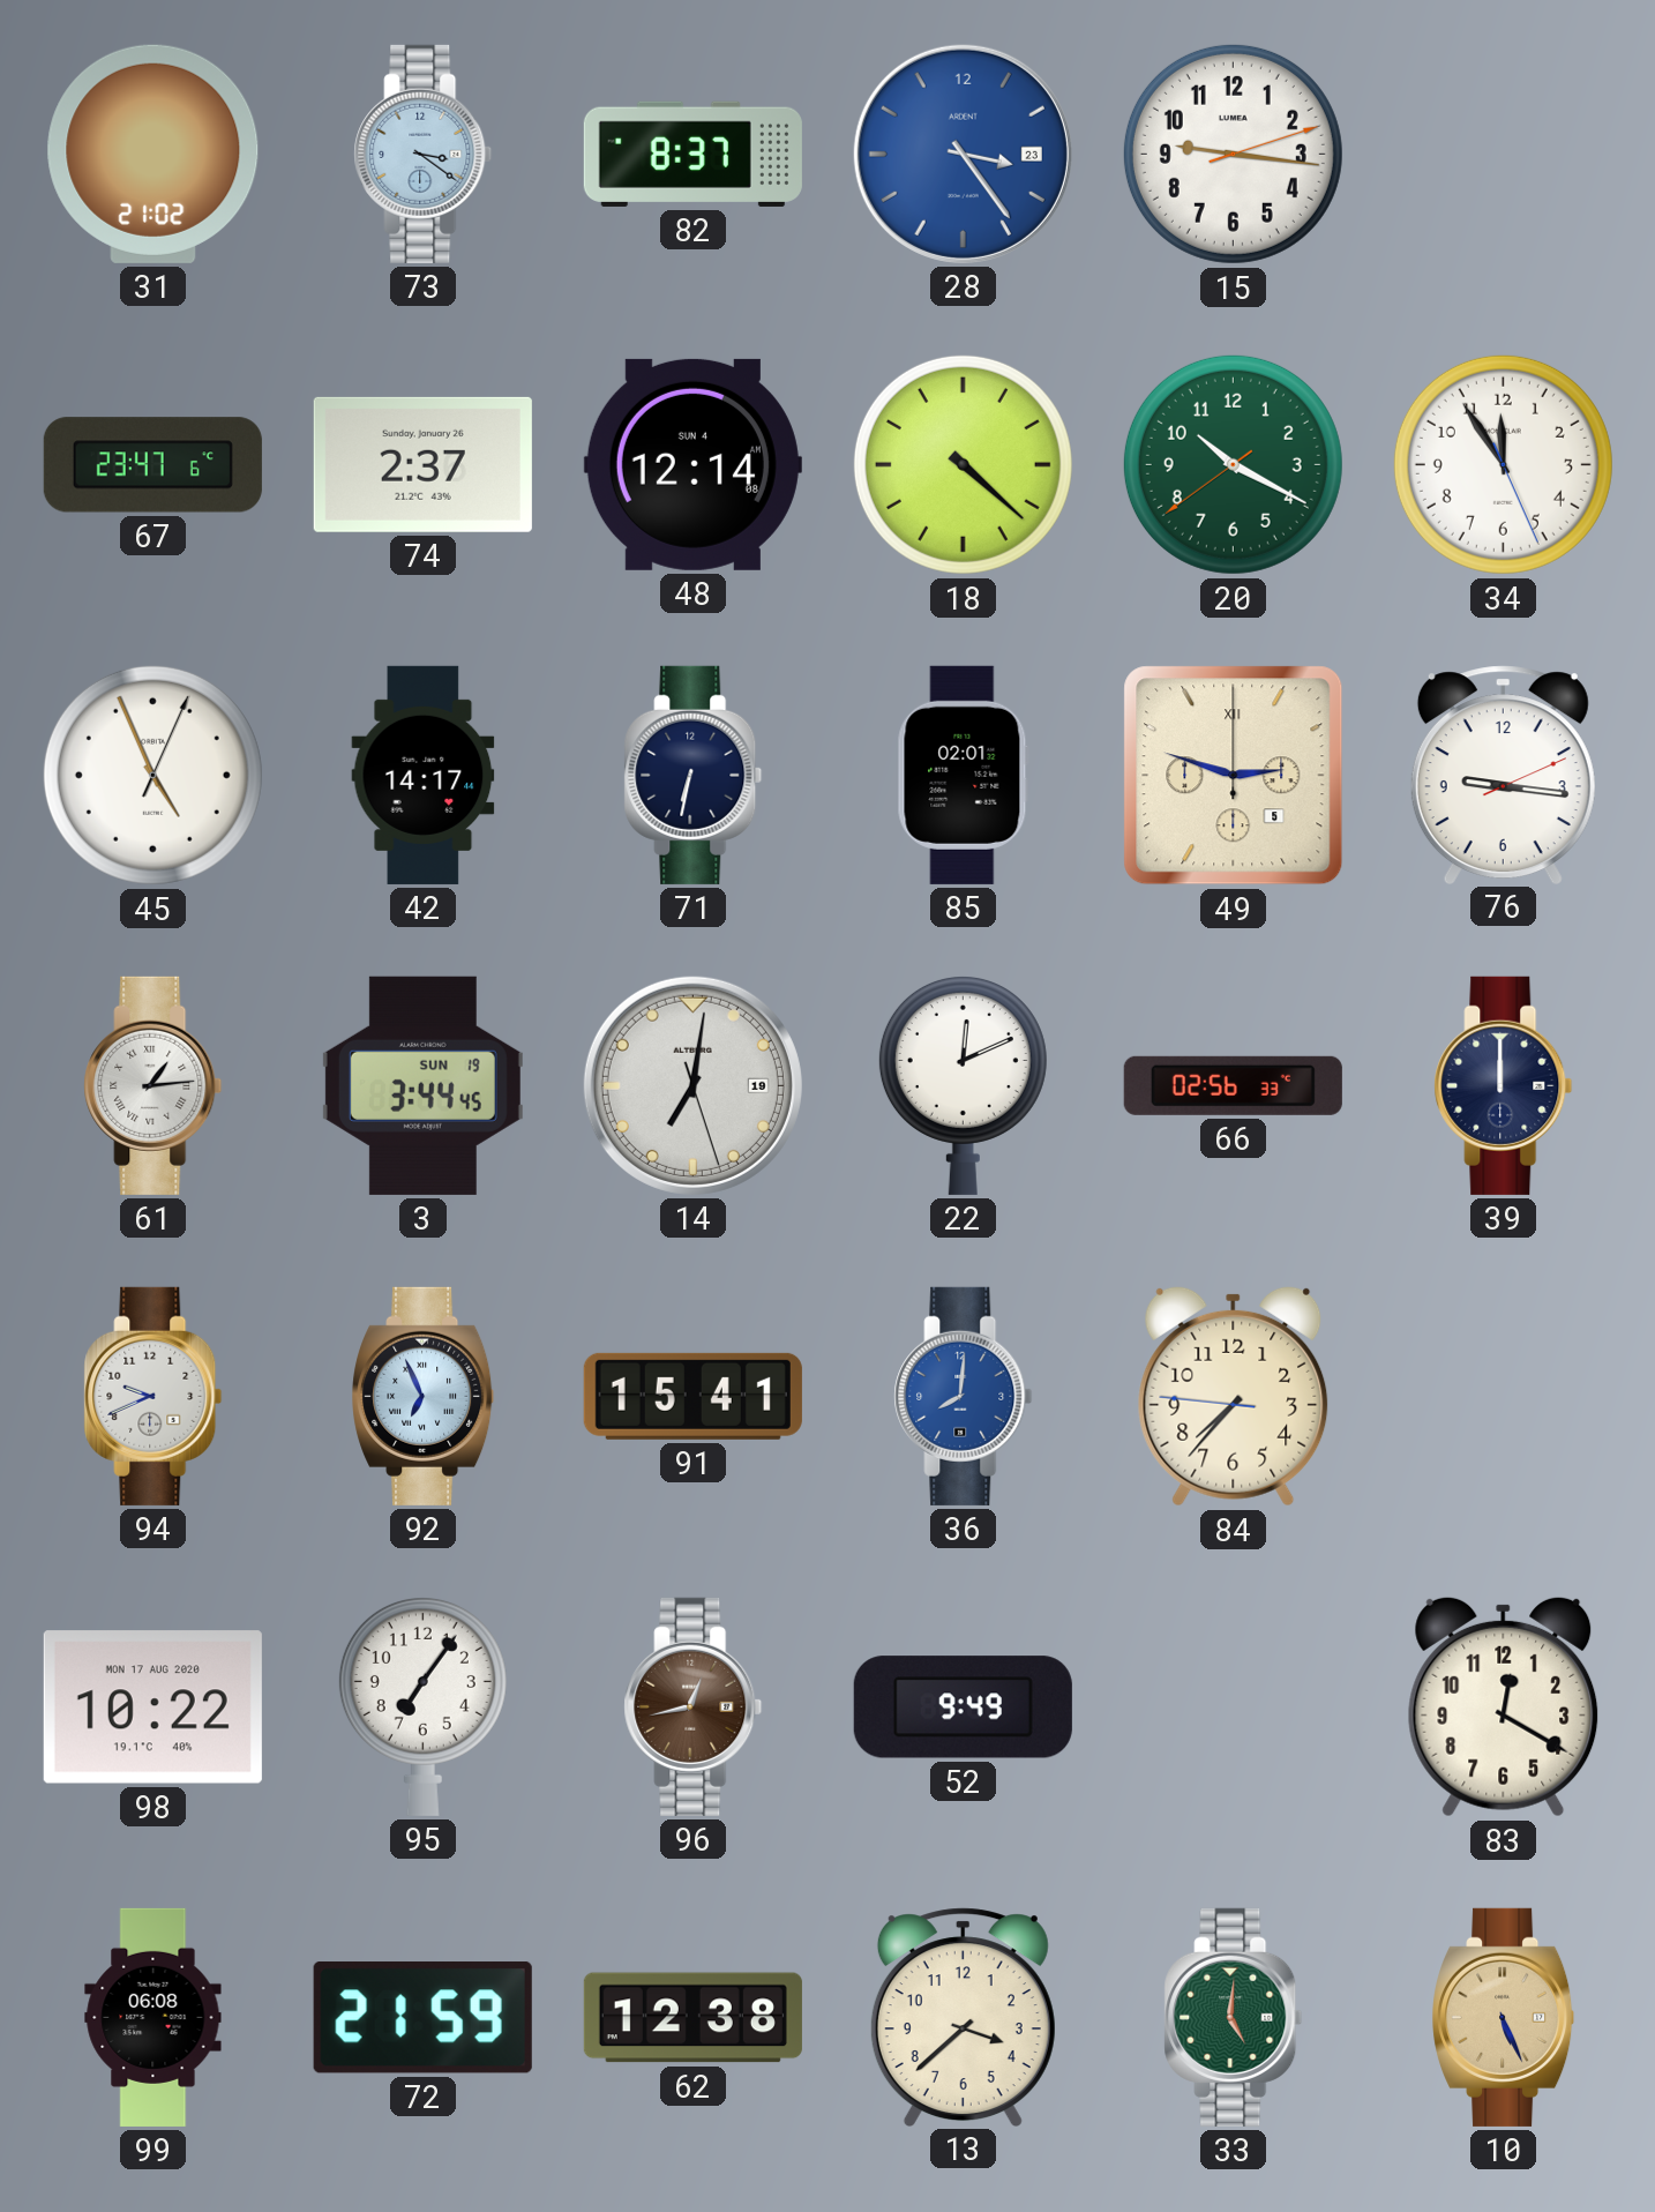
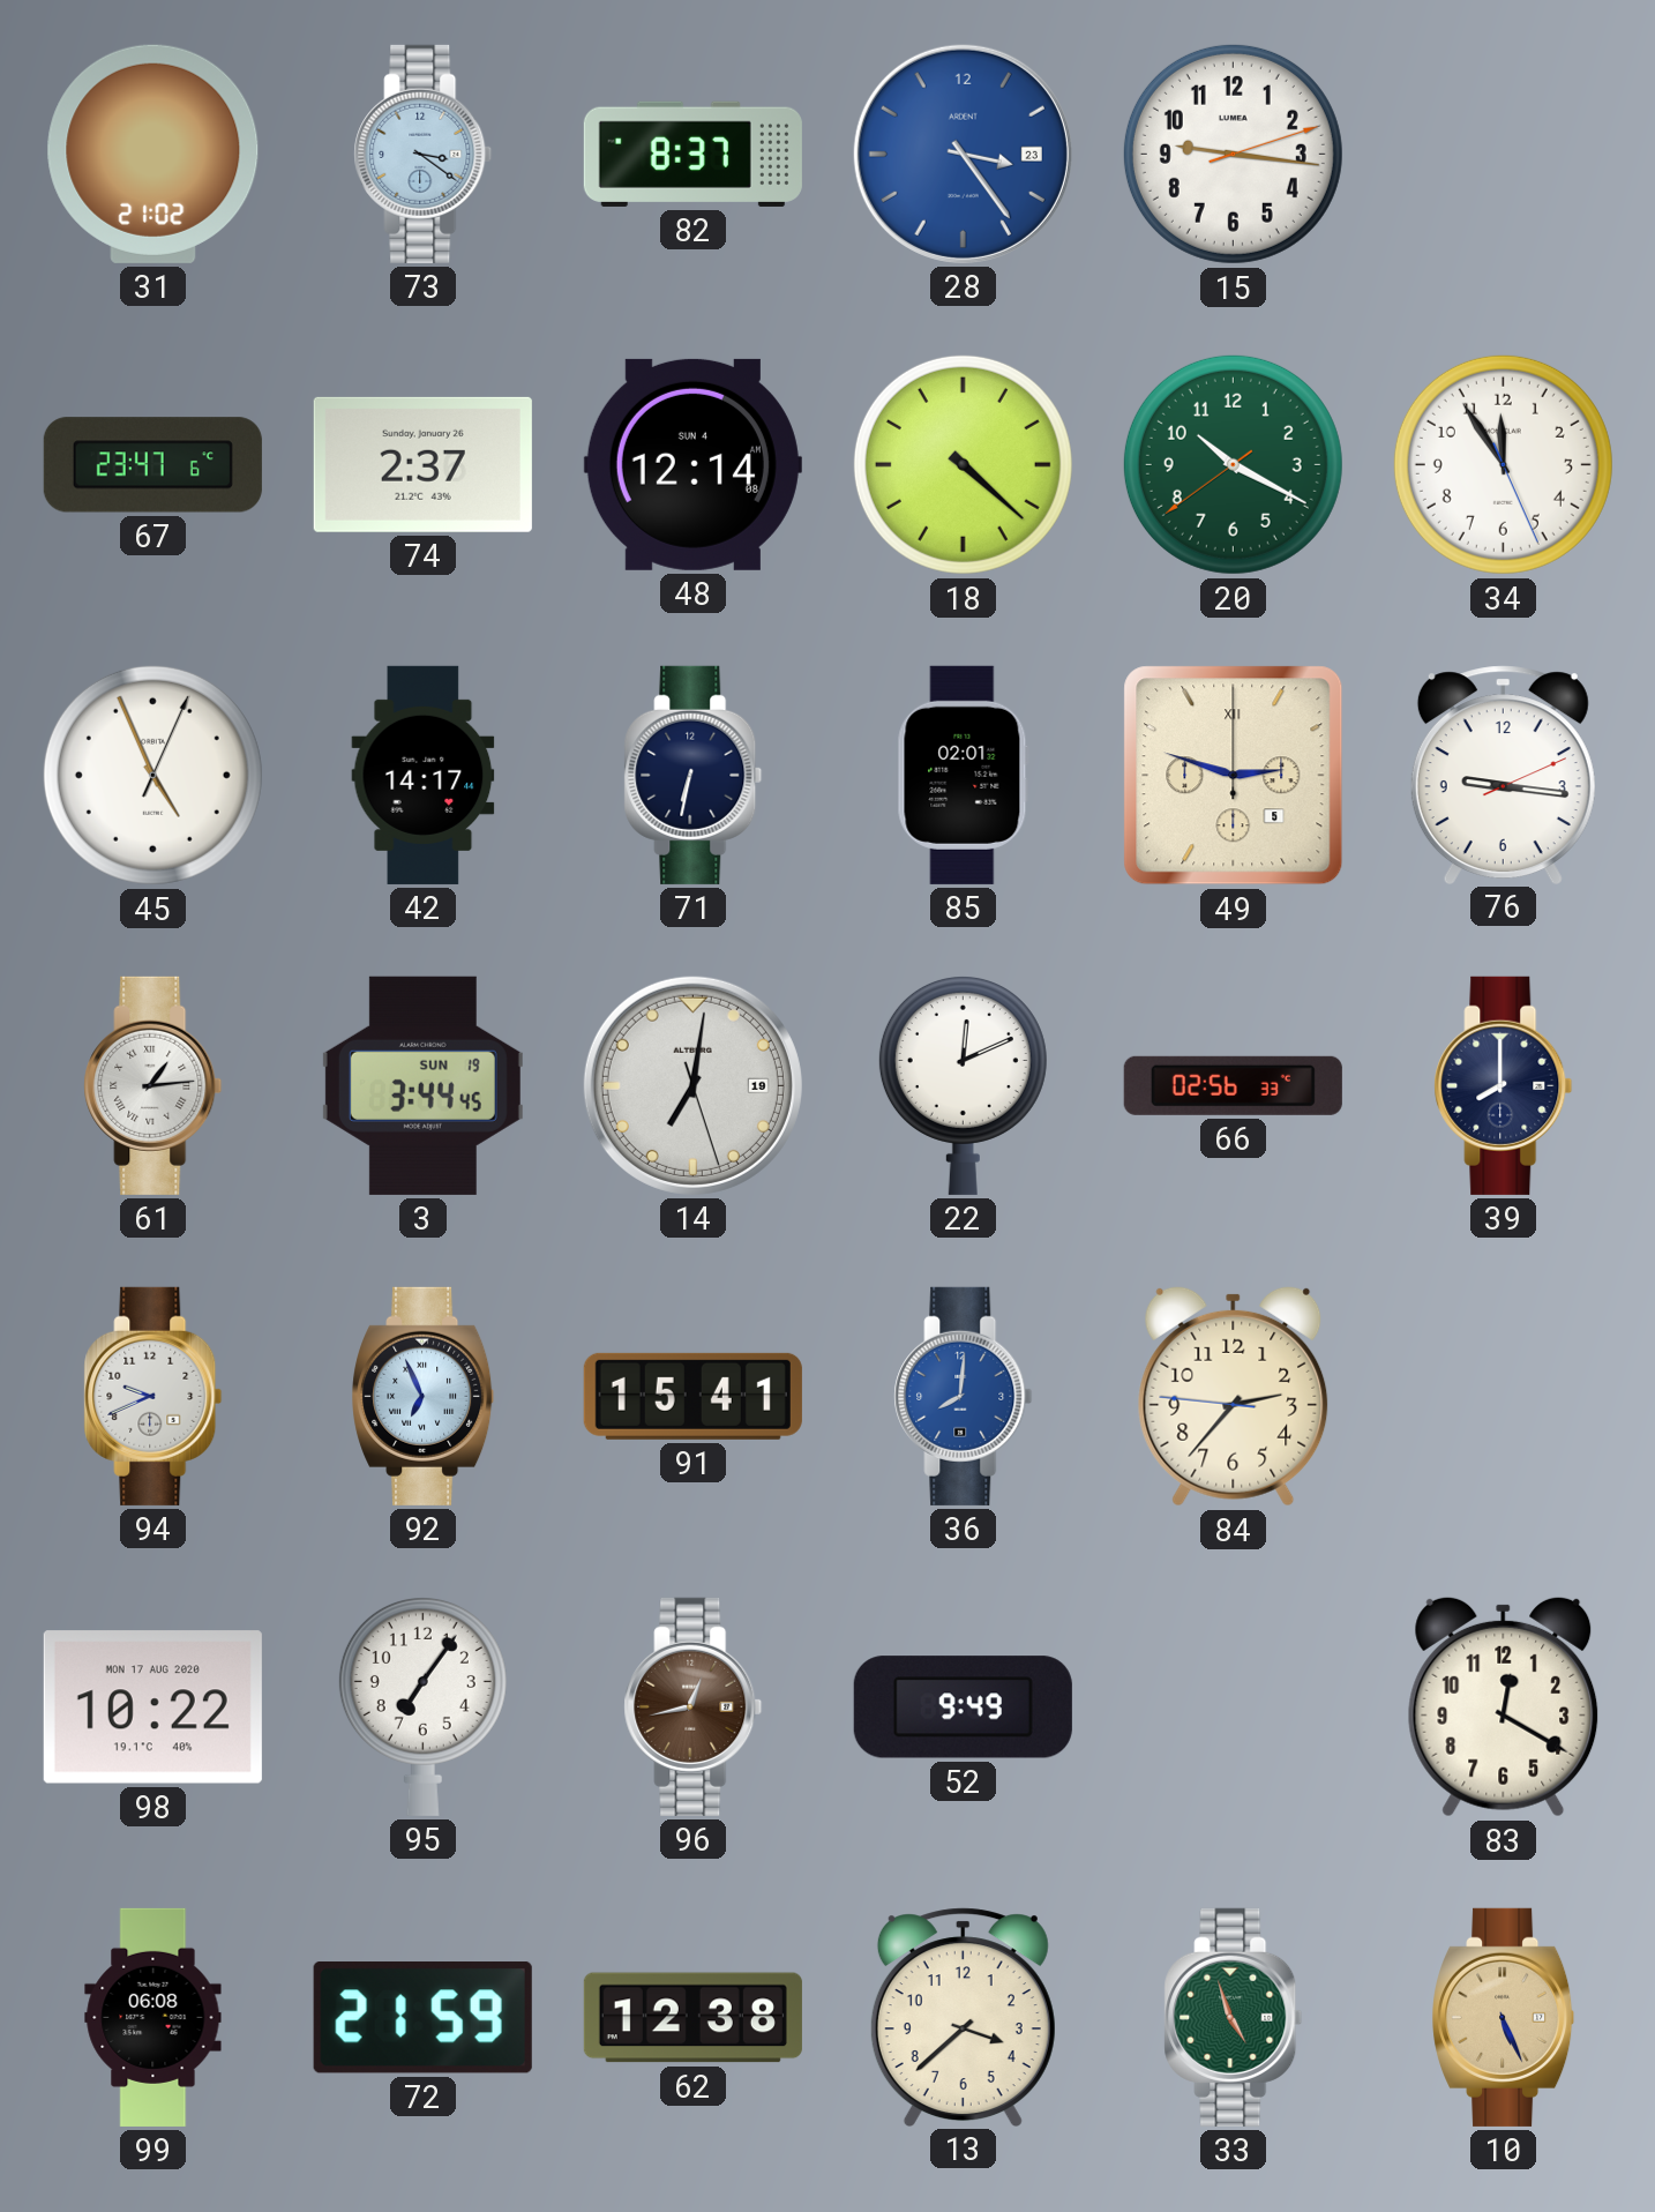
39: 12:00 -> 8:00
84: 7:36 -> 2:36
33: 5:01 -> 4:57
